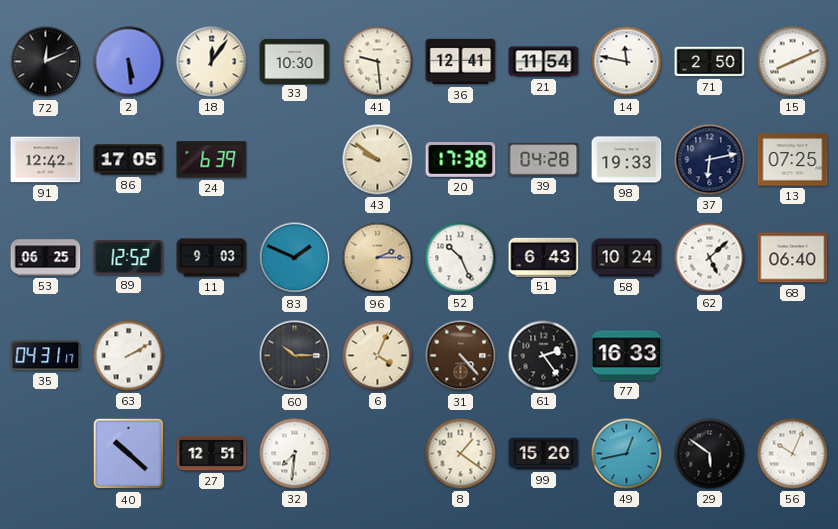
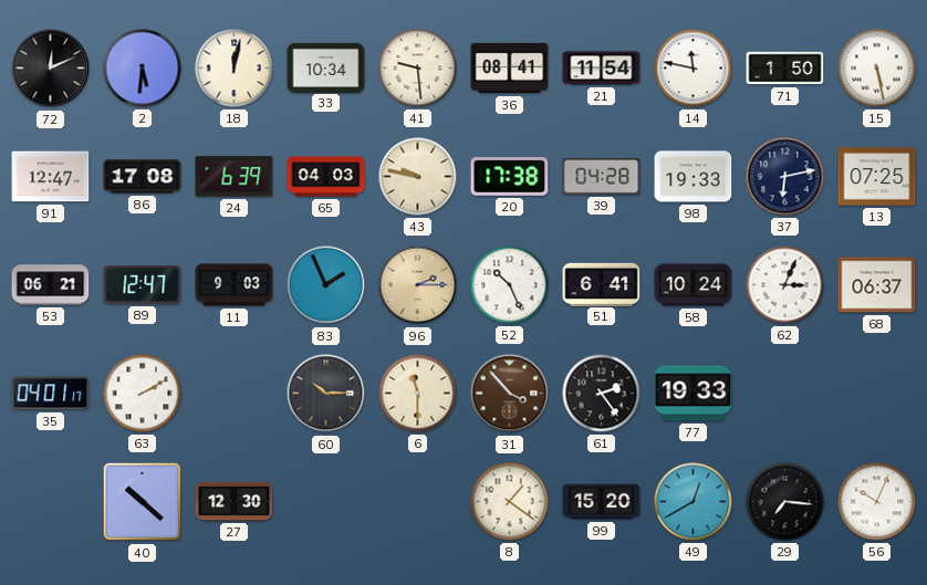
2: 5:29 -> 5:31
18: 12:06 -> 12:02
33: 10:30 -> 10:34
36: 12:41 -> 08:41
71: 2:50 -> 1:50
15: 8:11 -> 5:28
91: 12:42 -> 12:47
86: 17:05 -> 17:08
65: none -> 04:03
43: 9:51 -> 9:47
53: 06:25 -> 06:21
89: 12:52 -> 12:47
83: 1:49 -> 1:56
51: 6:43 -> 6:41
62: 5:08 -> 3:04
68: 06:40 -> 06:37
35: 04:31 -> 04:01
6: 4:04 -> 11:30
31: 4:23 -> 3:53
77: 16:33 -> 19:33
27: 12:51 -> 12:30
32: 7:31 -> none
49: 12:43 -> 12:40
29: 5:51 -> 7:16
